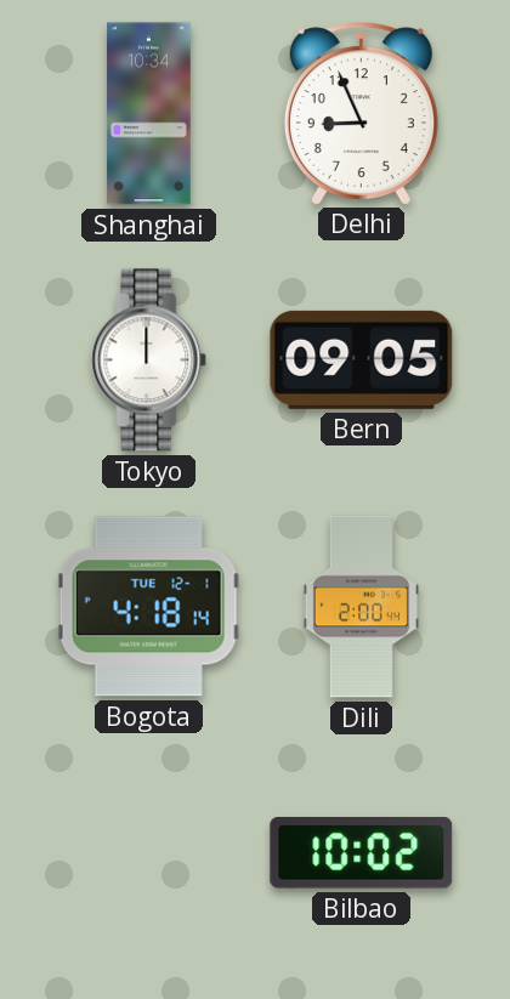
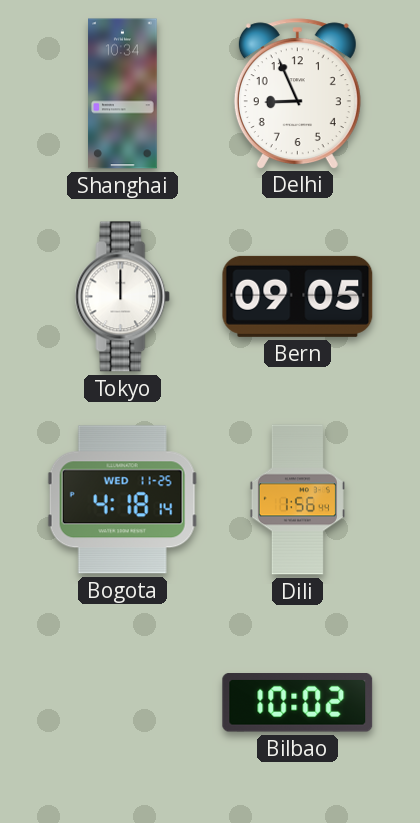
Bogota date: TUE 12-1 -> WED 11-25
Dili: 2:00 -> 1:56
